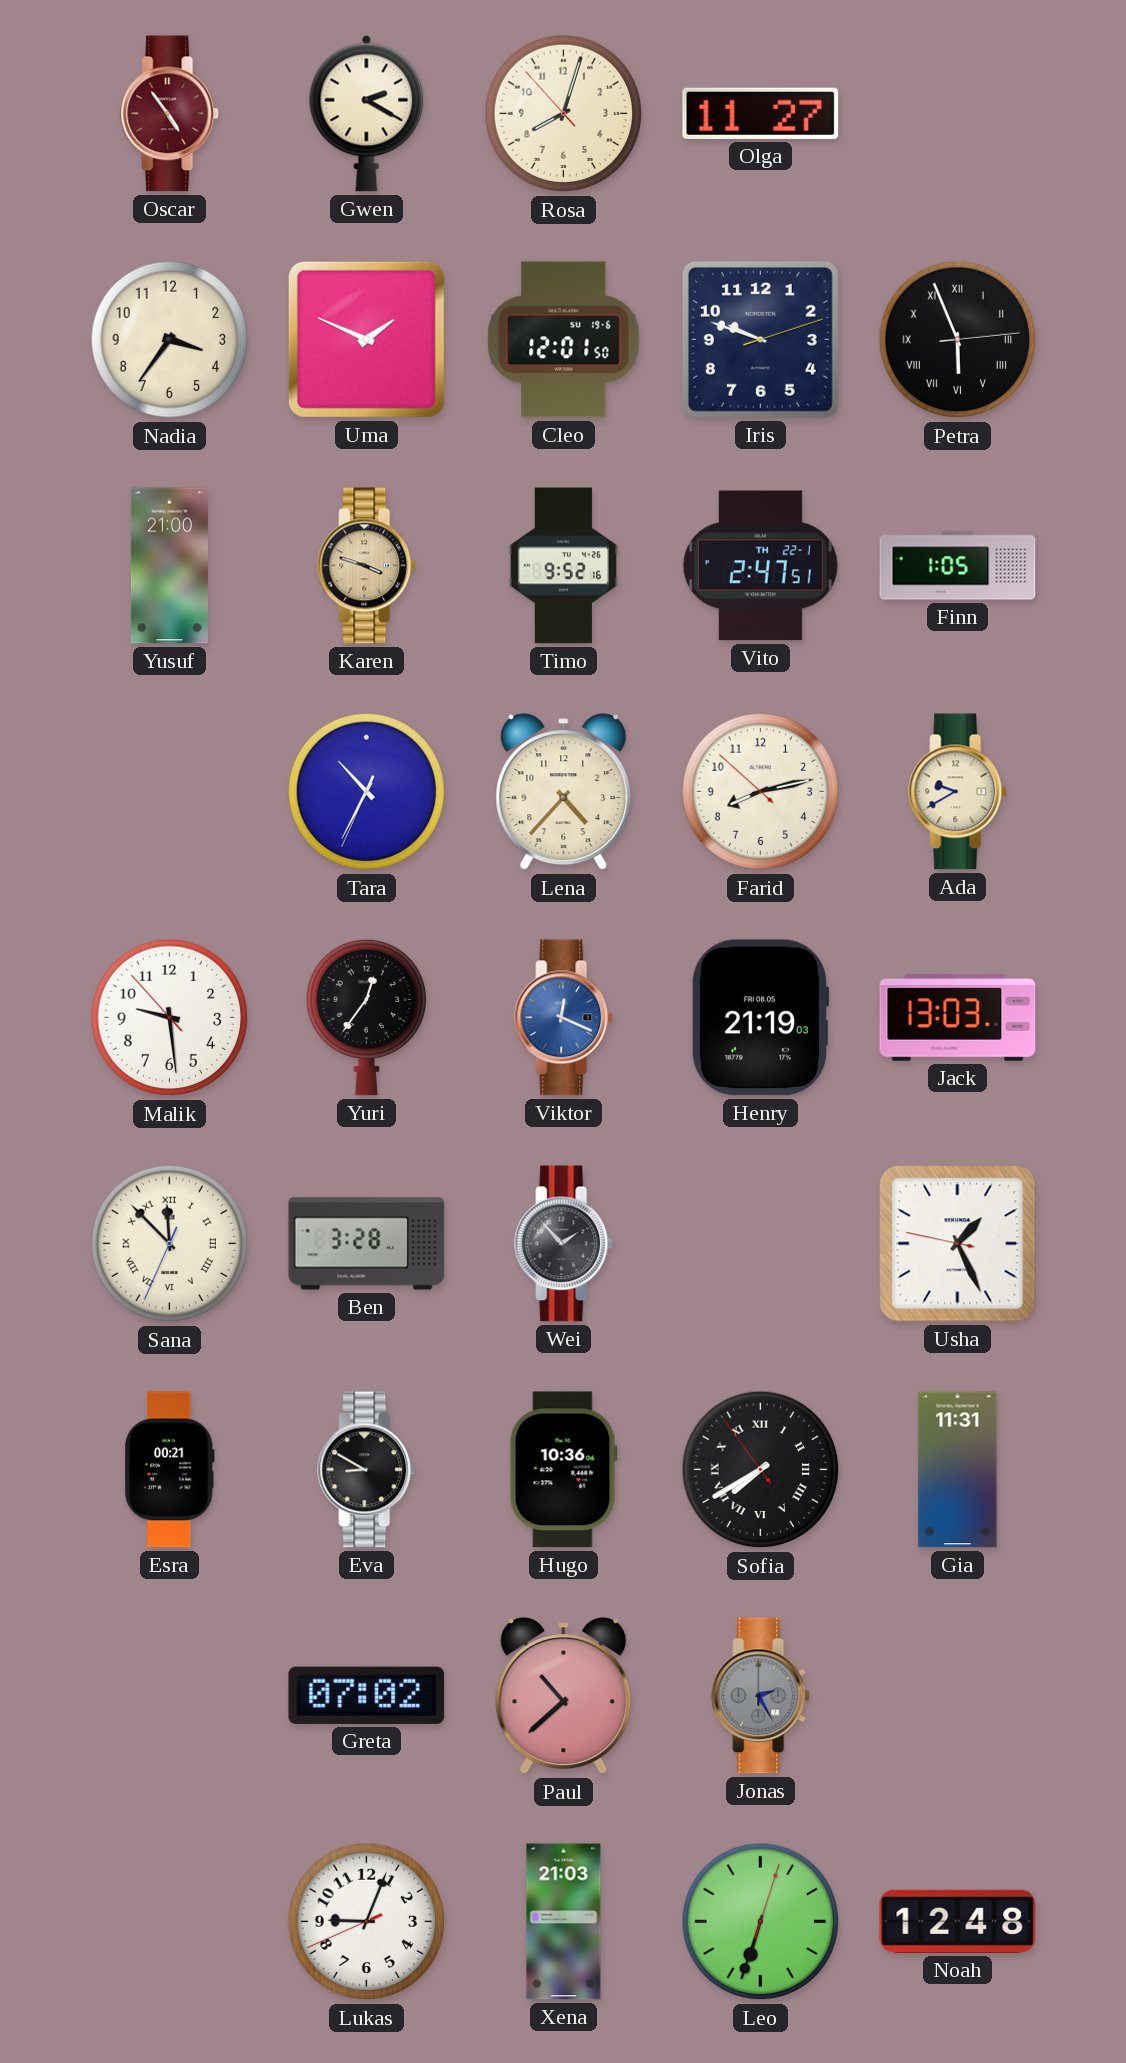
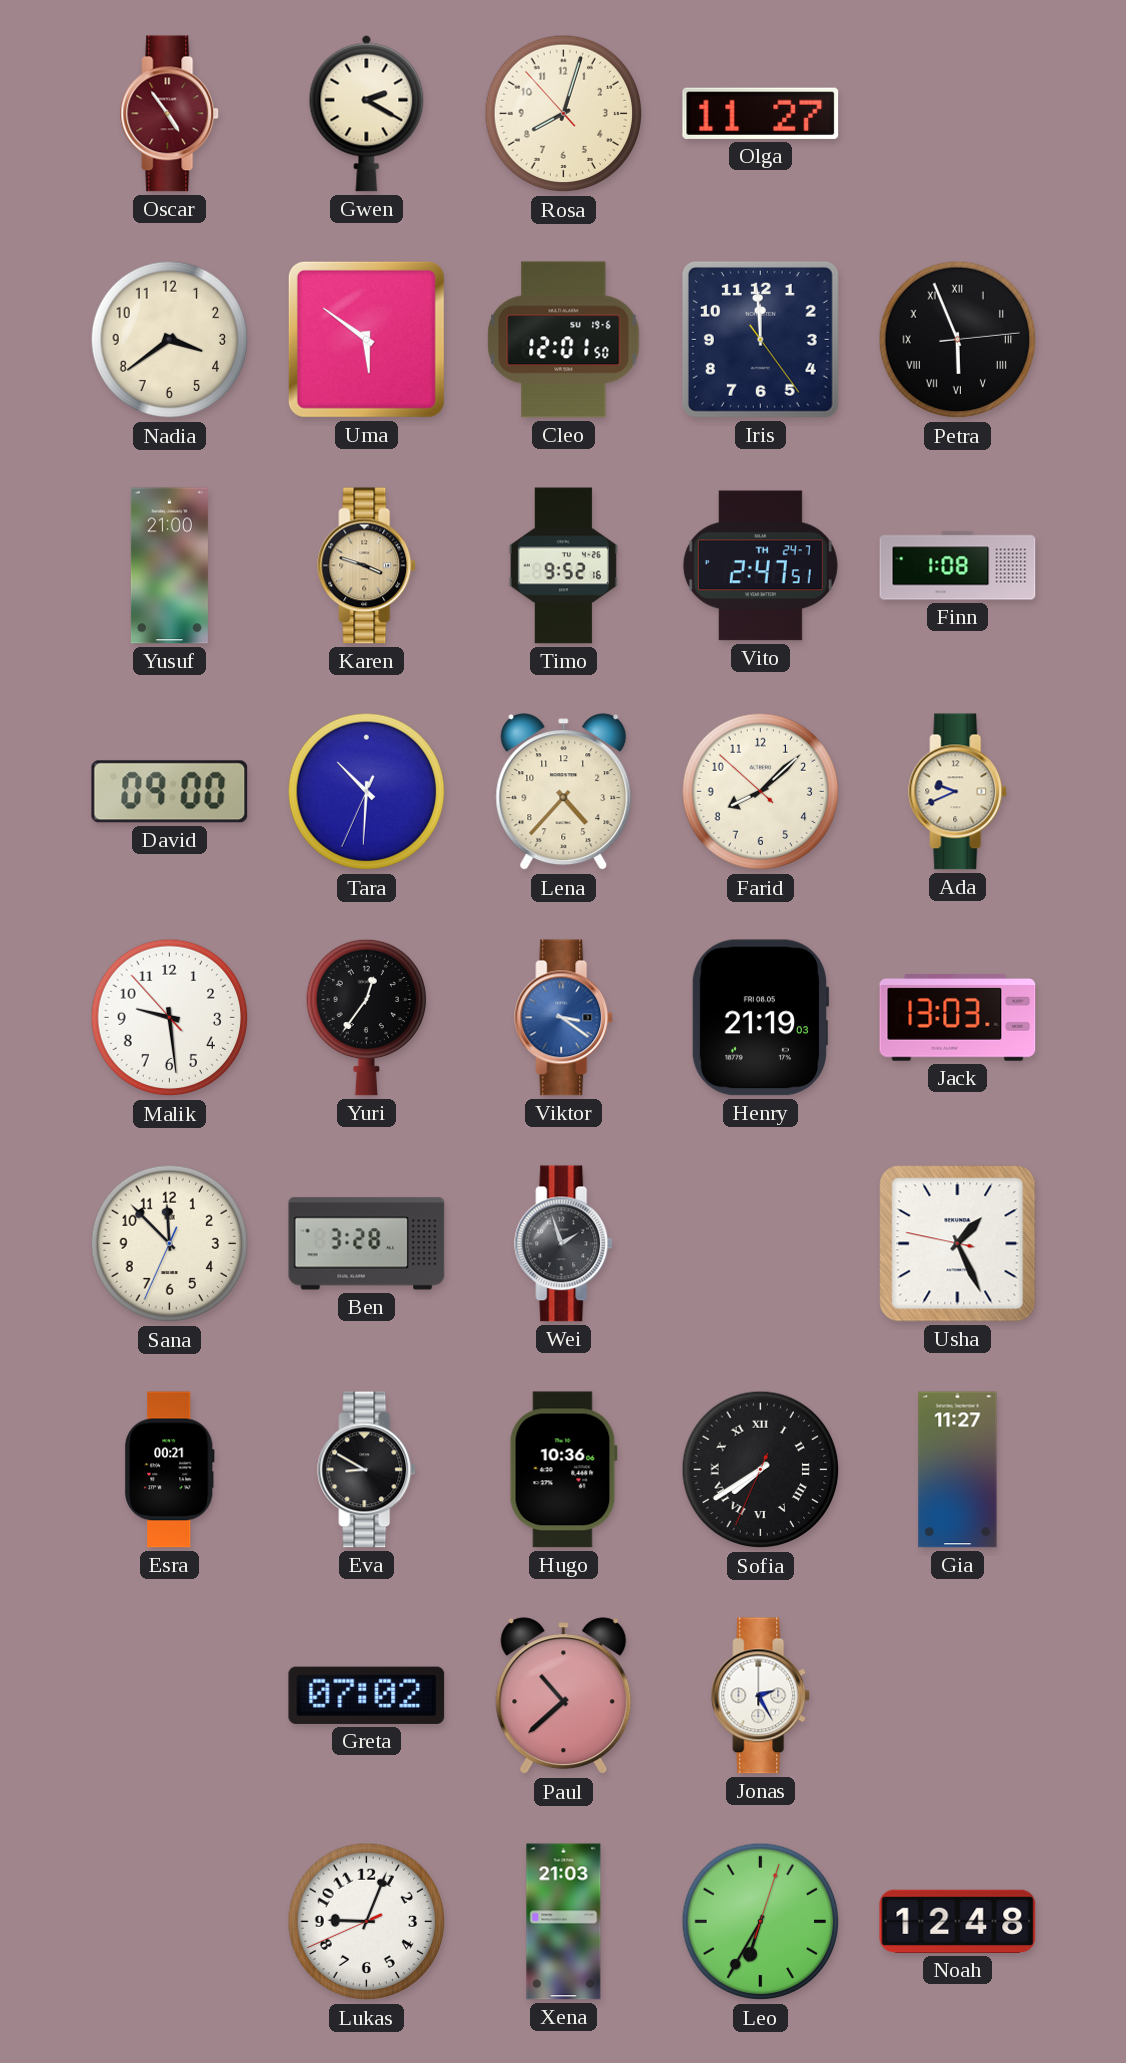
Nadia: 3:36 -> 3:39
Uma: 1:49 -> 5:51
Iris: 9:48 -> 11:59
Vito date: TH 22-1 -> TH 24-7
Finn: 1:05 -> 1:08
David: none -> 09:00
Tara: 10:34 -> 10:30
Farid: 8:12 -> 8:07
Ada: 9:40 -> 9:41
Viktor: 12:19 -> 3:21
Sana numerals: Roman -> Arabic
Wei: 1:53 -> 1:57
Sofia: 7:39:54 -> 7:39:34
Gia: 11:31 -> 11:27
Jonas dial: grey -> white
Leo: 6:33 -> 6:35
